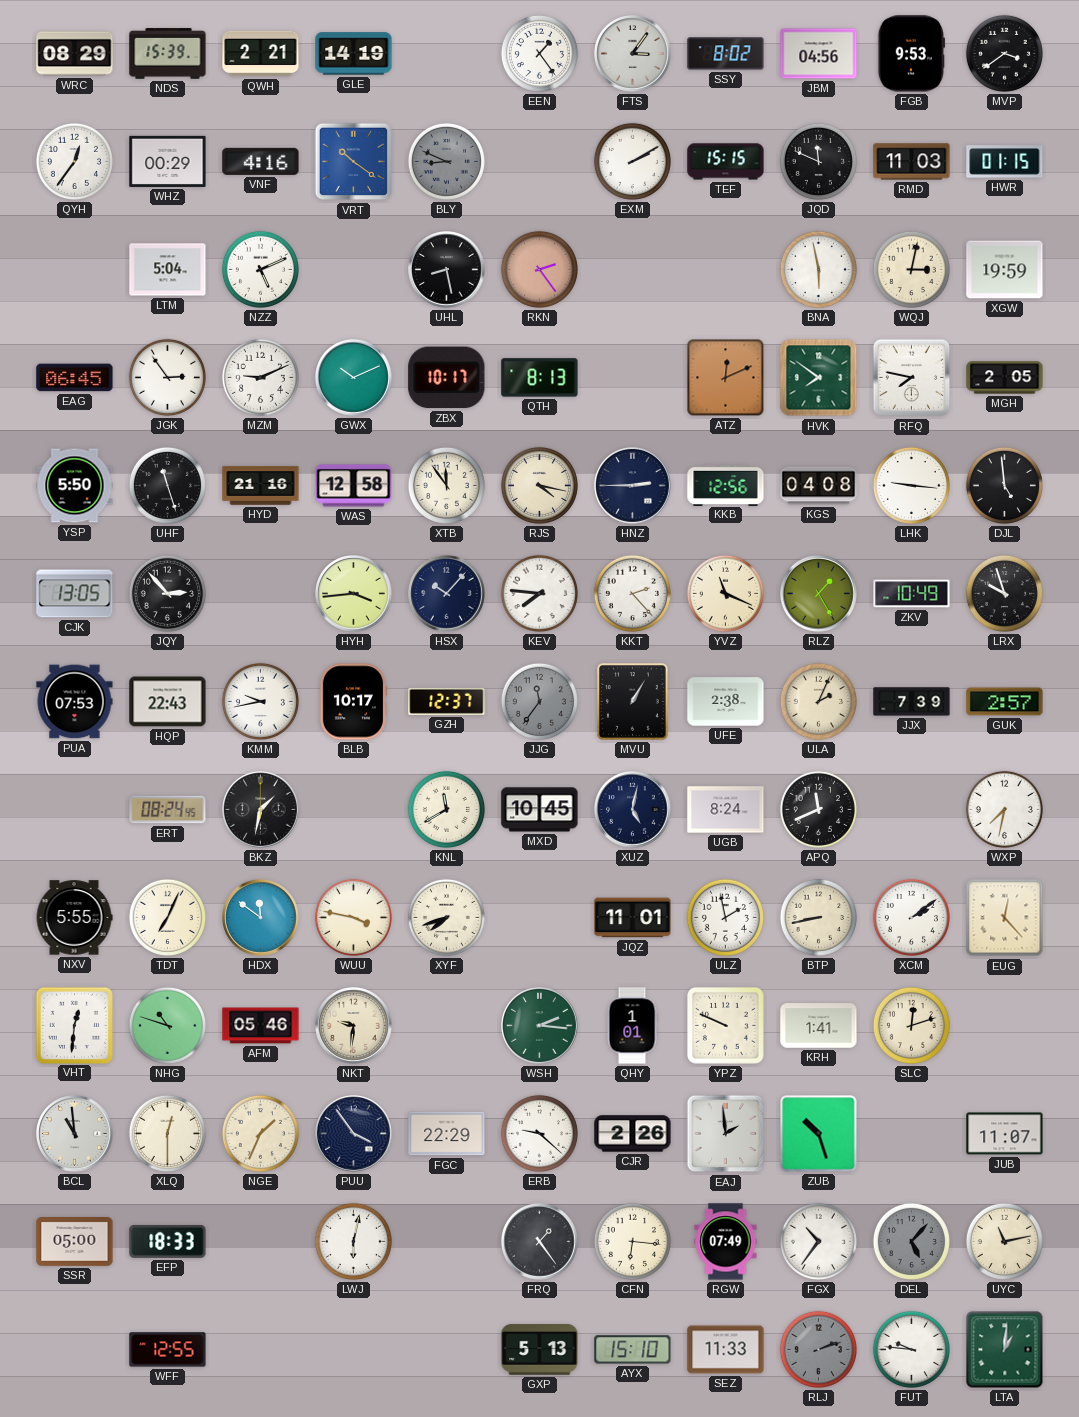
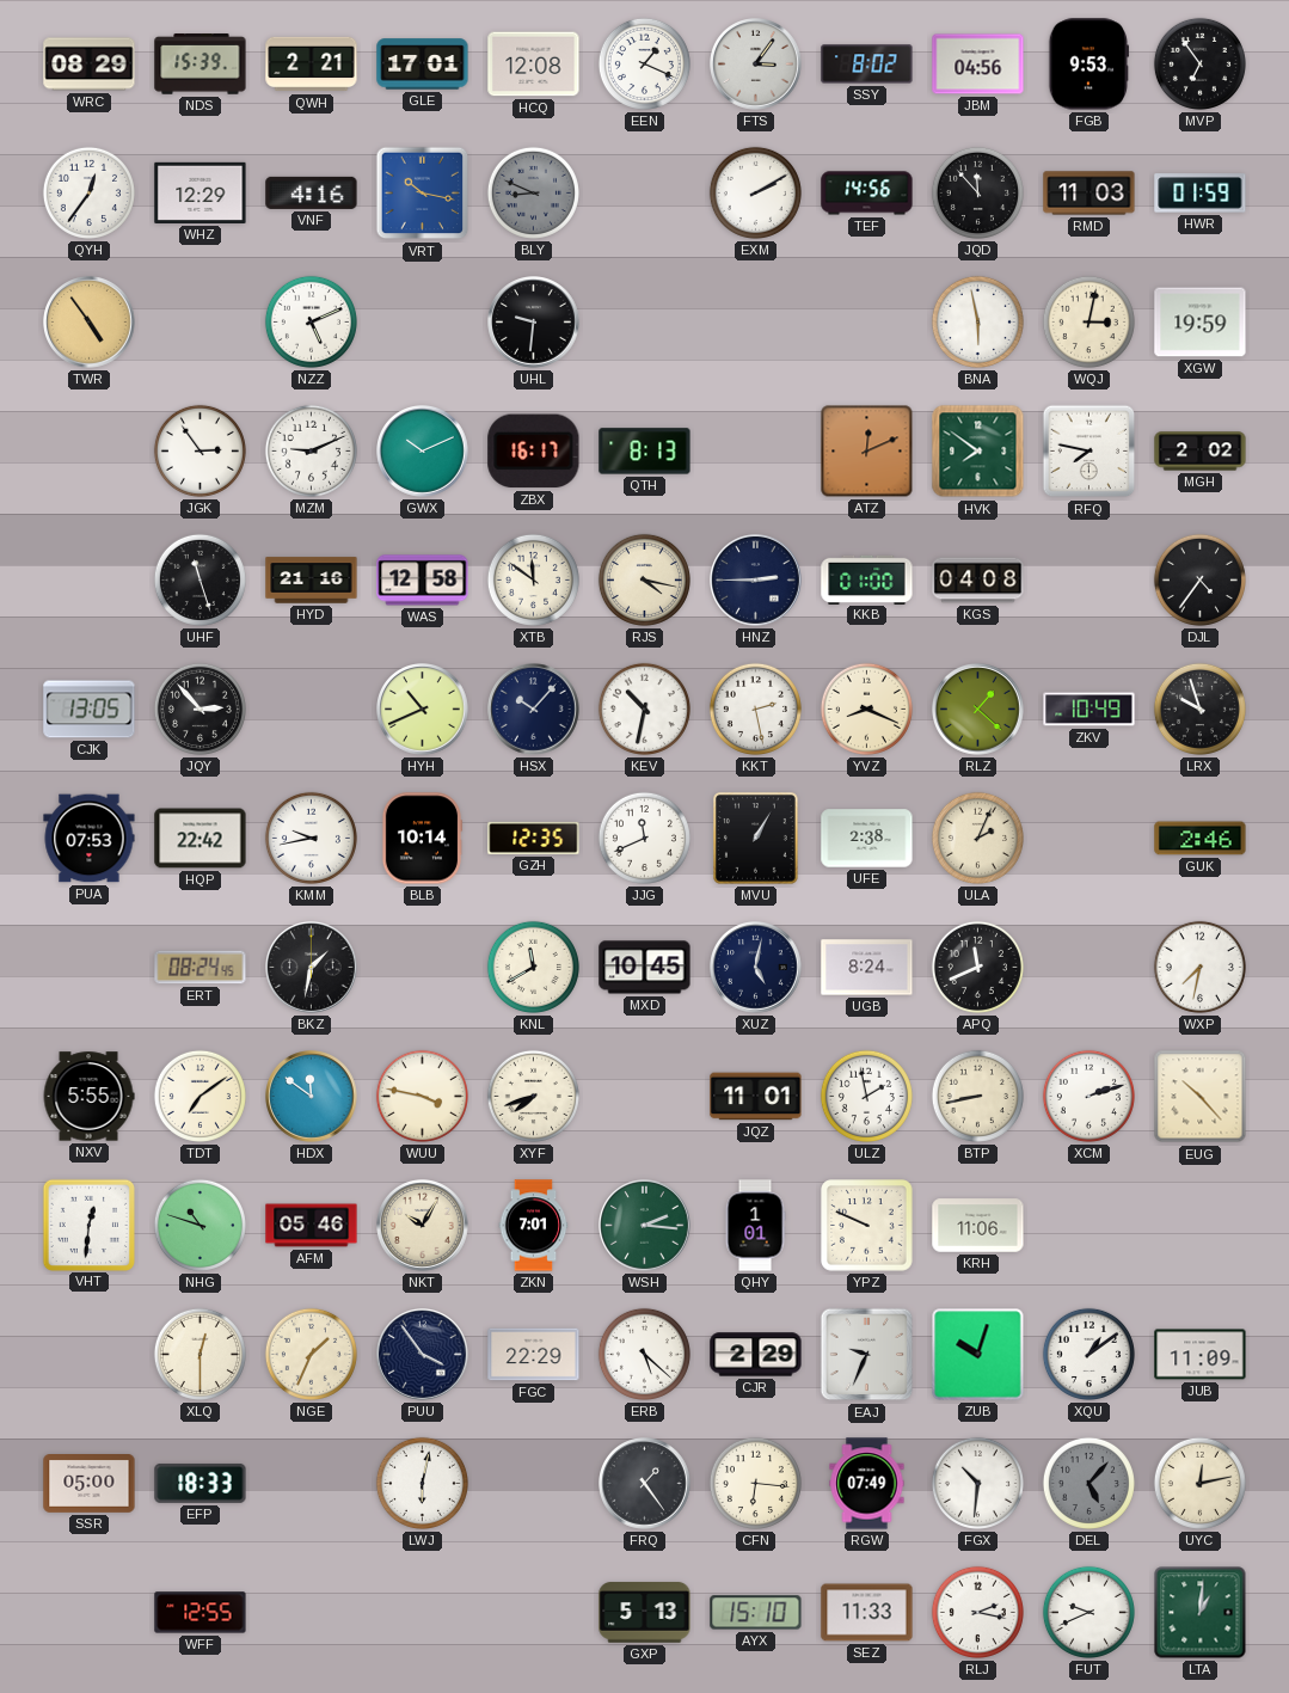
GLE: 14:19 -> 17:01
HCQ: none -> 12:08
EEN: 1:24 -> 1:19
MVP: 3:39 -> 6:54
WHZ: 00:29 -> 12:29
VRT: 10:21 -> 10:17
TEF: 15:15 -> 14:56
JQD: 11:49 -> 11:53
HWR: 01:15 -> 01:59
TWR: none -> 4:54
LTM: 5:04 -> none
UHL: 8:28 -> 9:31
RKN: 2:24 -> none
EAG: 06:45 -> none
ZBX: 10:17 -> 16:17
MGH: 2:05 -> 2:02
YSP: 5:50 -> none
XTB: 11:54 -> 11:51
KKB: 12:56 -> 01:00
LHK: 9:16 -> none
DJL: 4:59 -> 4:36
HYH: 3:44 -> 10:41
KEV: 7:46 -> 10:32
KKT: 2:23 -> 2:28
YVZ: 11:19 -> 8:19
RLZ: 1:25 -> 1:22
HQP: 22:43 -> 22:42
BLB: 10:17 -> 10:14
GZH: 12:37 -> 12:35
JJG: 11:36 -> 11:41
JJG dial: grey -> white
JJX: 7:39 -> none
GUK: 2:57 -> 2:46
TDT: 7:04 -> 7:09
XCM: 2:09 -> 2:12
EUG: 12:23 -> 10:23
NKT: 9:31 -> 10:05
ZKN: none -> 7:01
KRH: 1:41 -> 11:06
SLC: 12:12 -> none
BCL: 10:59 -> none
ERB: 9:22 -> 5:22
CJR: 2:26 -> 2:29
EAJ: 1:59 -> 9:34
ZUB: 10:27 -> 10:03
XQU: none -> 1:09
JUB: 11:07 -> 11:09
FGX: 10:36 -> 10:31
UYC: 11:13 -> 12:13
RLJ: 2:12 -> 2:17
RLJ dial: grey -> white
FUT: 9:46 -> 9:41
